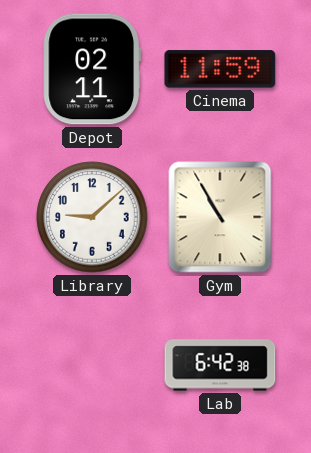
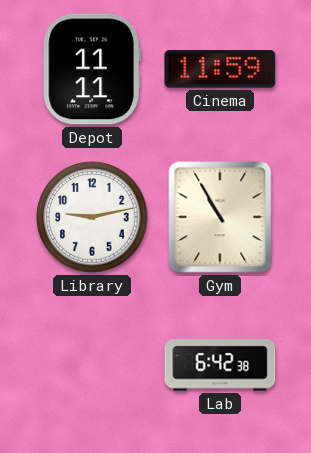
Depot: 02:11 -> 11:11
Library: 9:08 -> 9:13
